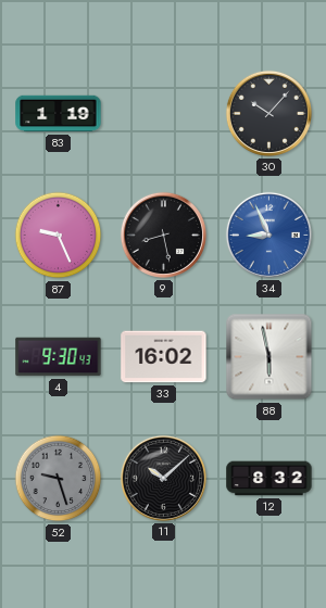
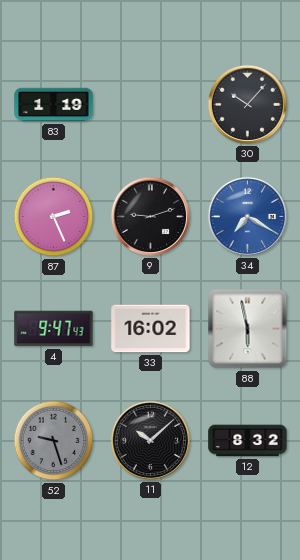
87: 9:26 -> 2:26
9: 8:28 -> 9:12
34: 8:56 -> 7:20
4: 9:30 -> 9:47
